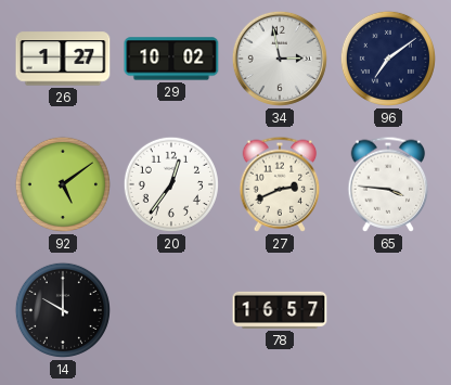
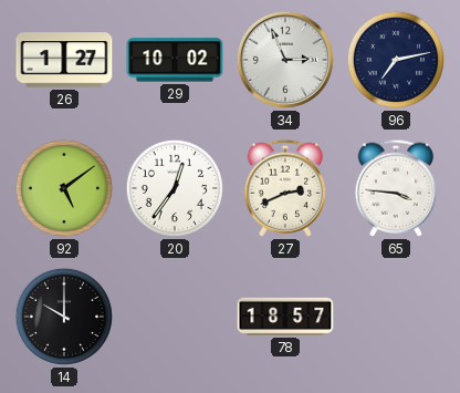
34: 2:58 -> 2:56
96: 7:09 -> 7:13
78: 16:57 -> 18:57
